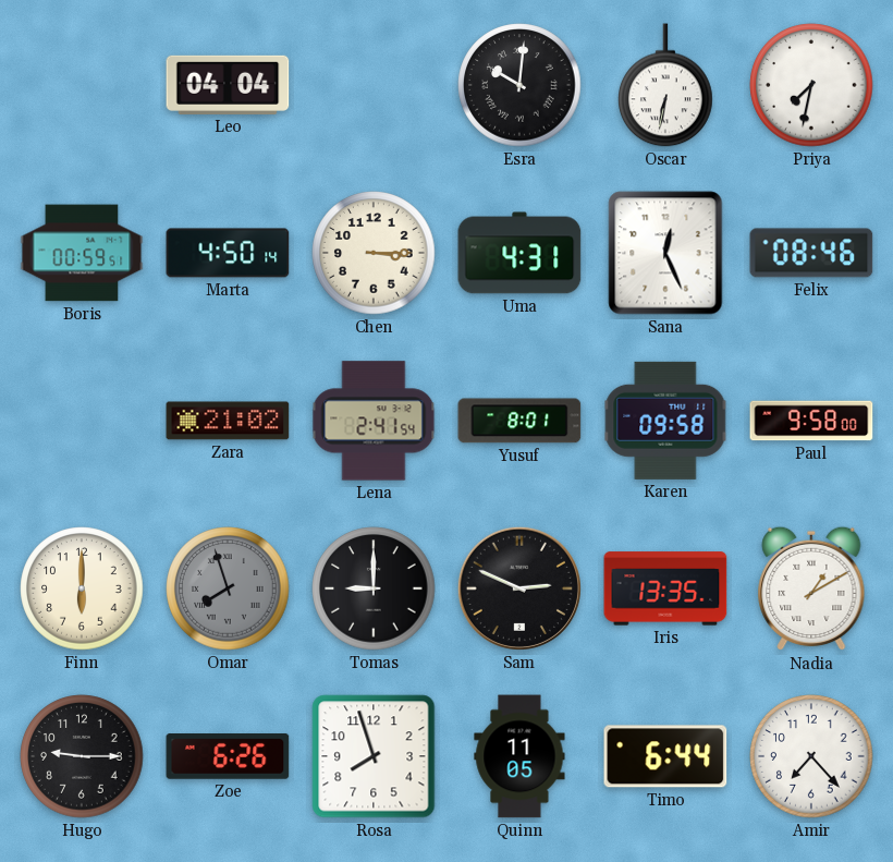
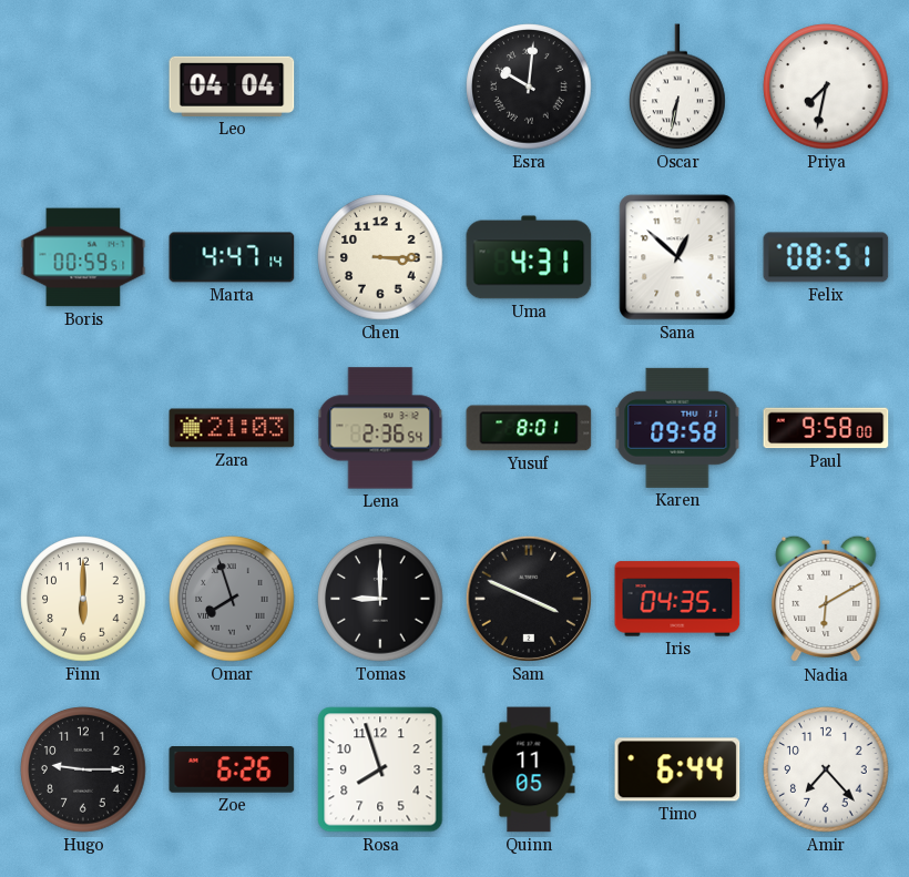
Marta: 4:50 -> 4:47
Sana: 12:26 -> 12:52
Felix: 08:46 -> 08:51
Zara: 21:02 -> 21:03
Lena: 2:41 -> 2:36
Sam: 2:49 -> 3:49
Iris: 13:35 -> 04:35
Nadia: 1:10 -> 6:10
